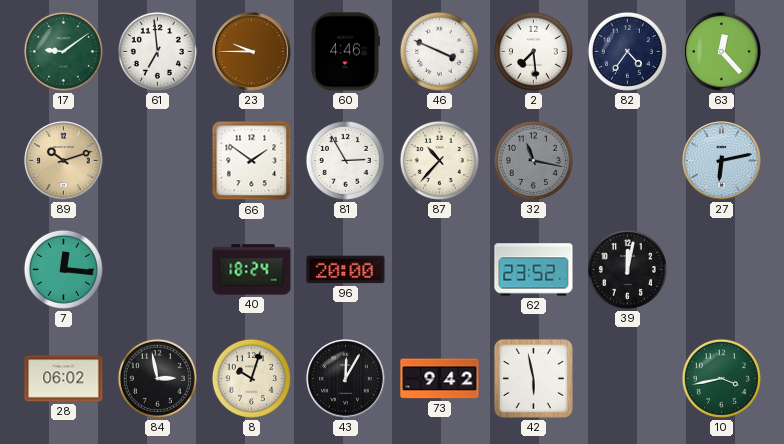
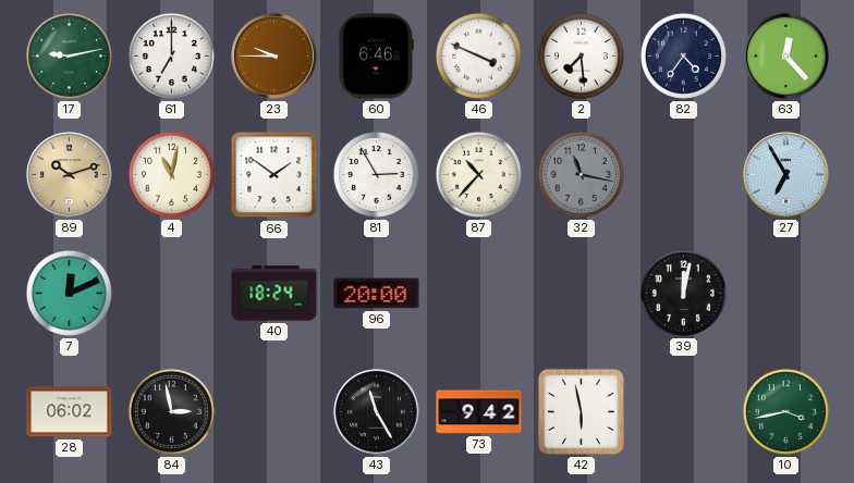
17: 9:09 -> 9:13
61: 6:59 -> 7:00
60: 4:46 -> 6:46
4: none -> 11:02
27: 6:13 -> 6:55
7: 12:16 -> 12:11
62: 23:52 -> none
8: 10:03 -> none
43: 12:05 -> 11:25
